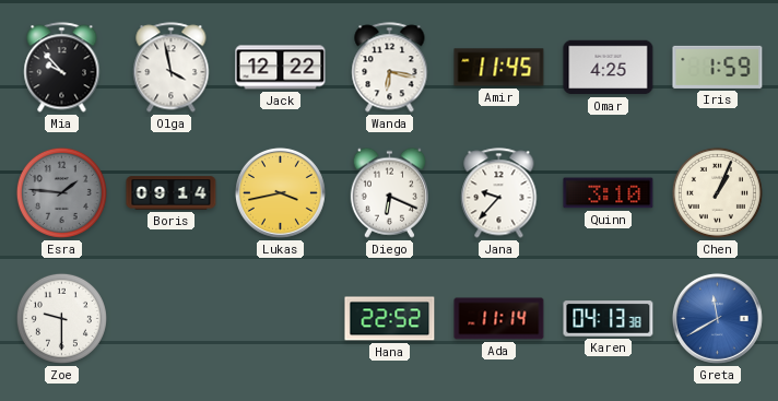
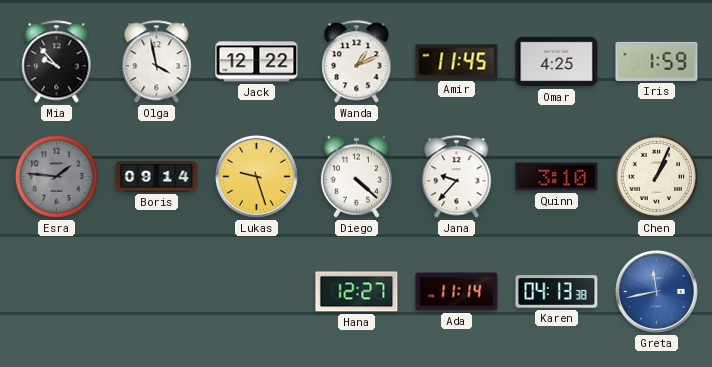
Wanda: 6:17 -> 1:11
Lukas: 3:43 -> 9:27
Diego: 6:19 -> 4:22
Zoe: 9:30 -> none
Hana: 22:52 -> 12:27
Greta: 11:40 -> 11:43
